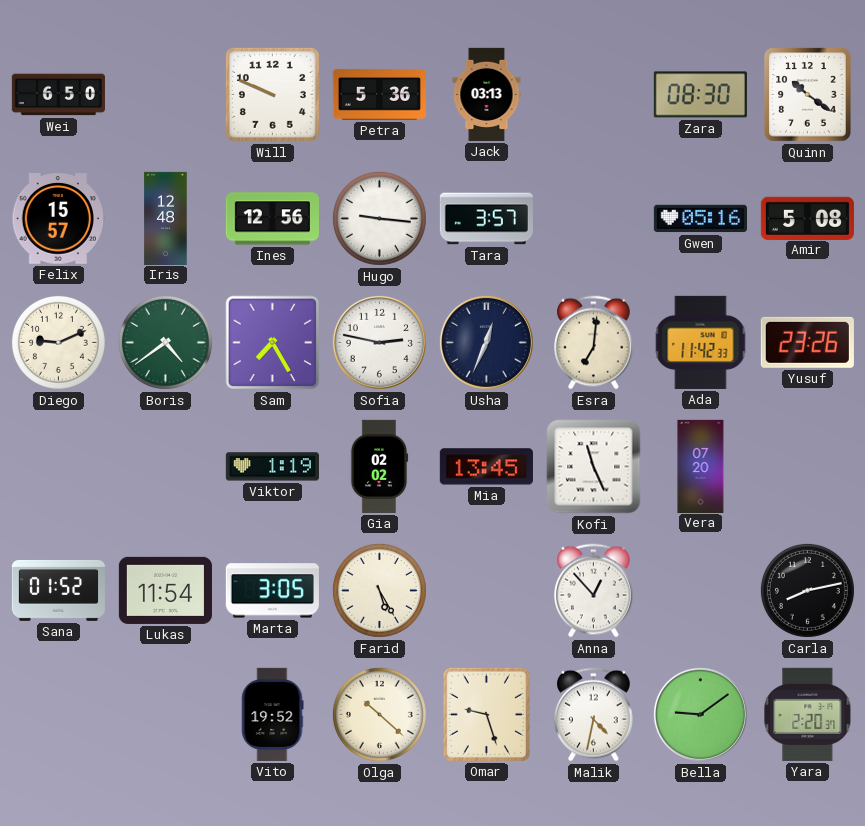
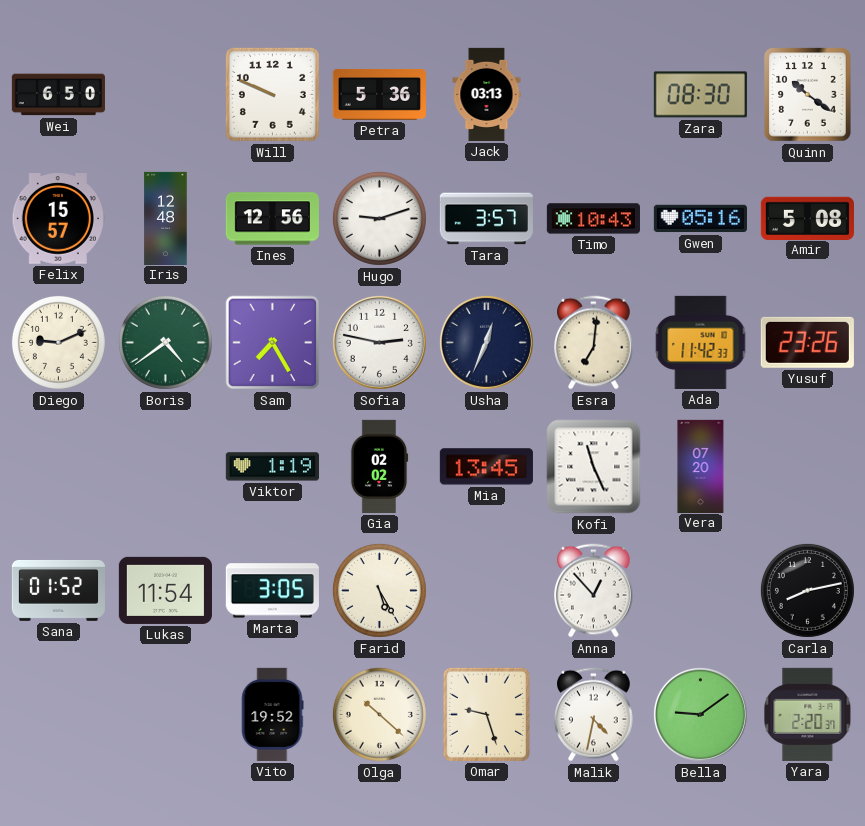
Hugo: 9:16 -> 9:12
Timo: none -> 10:43
